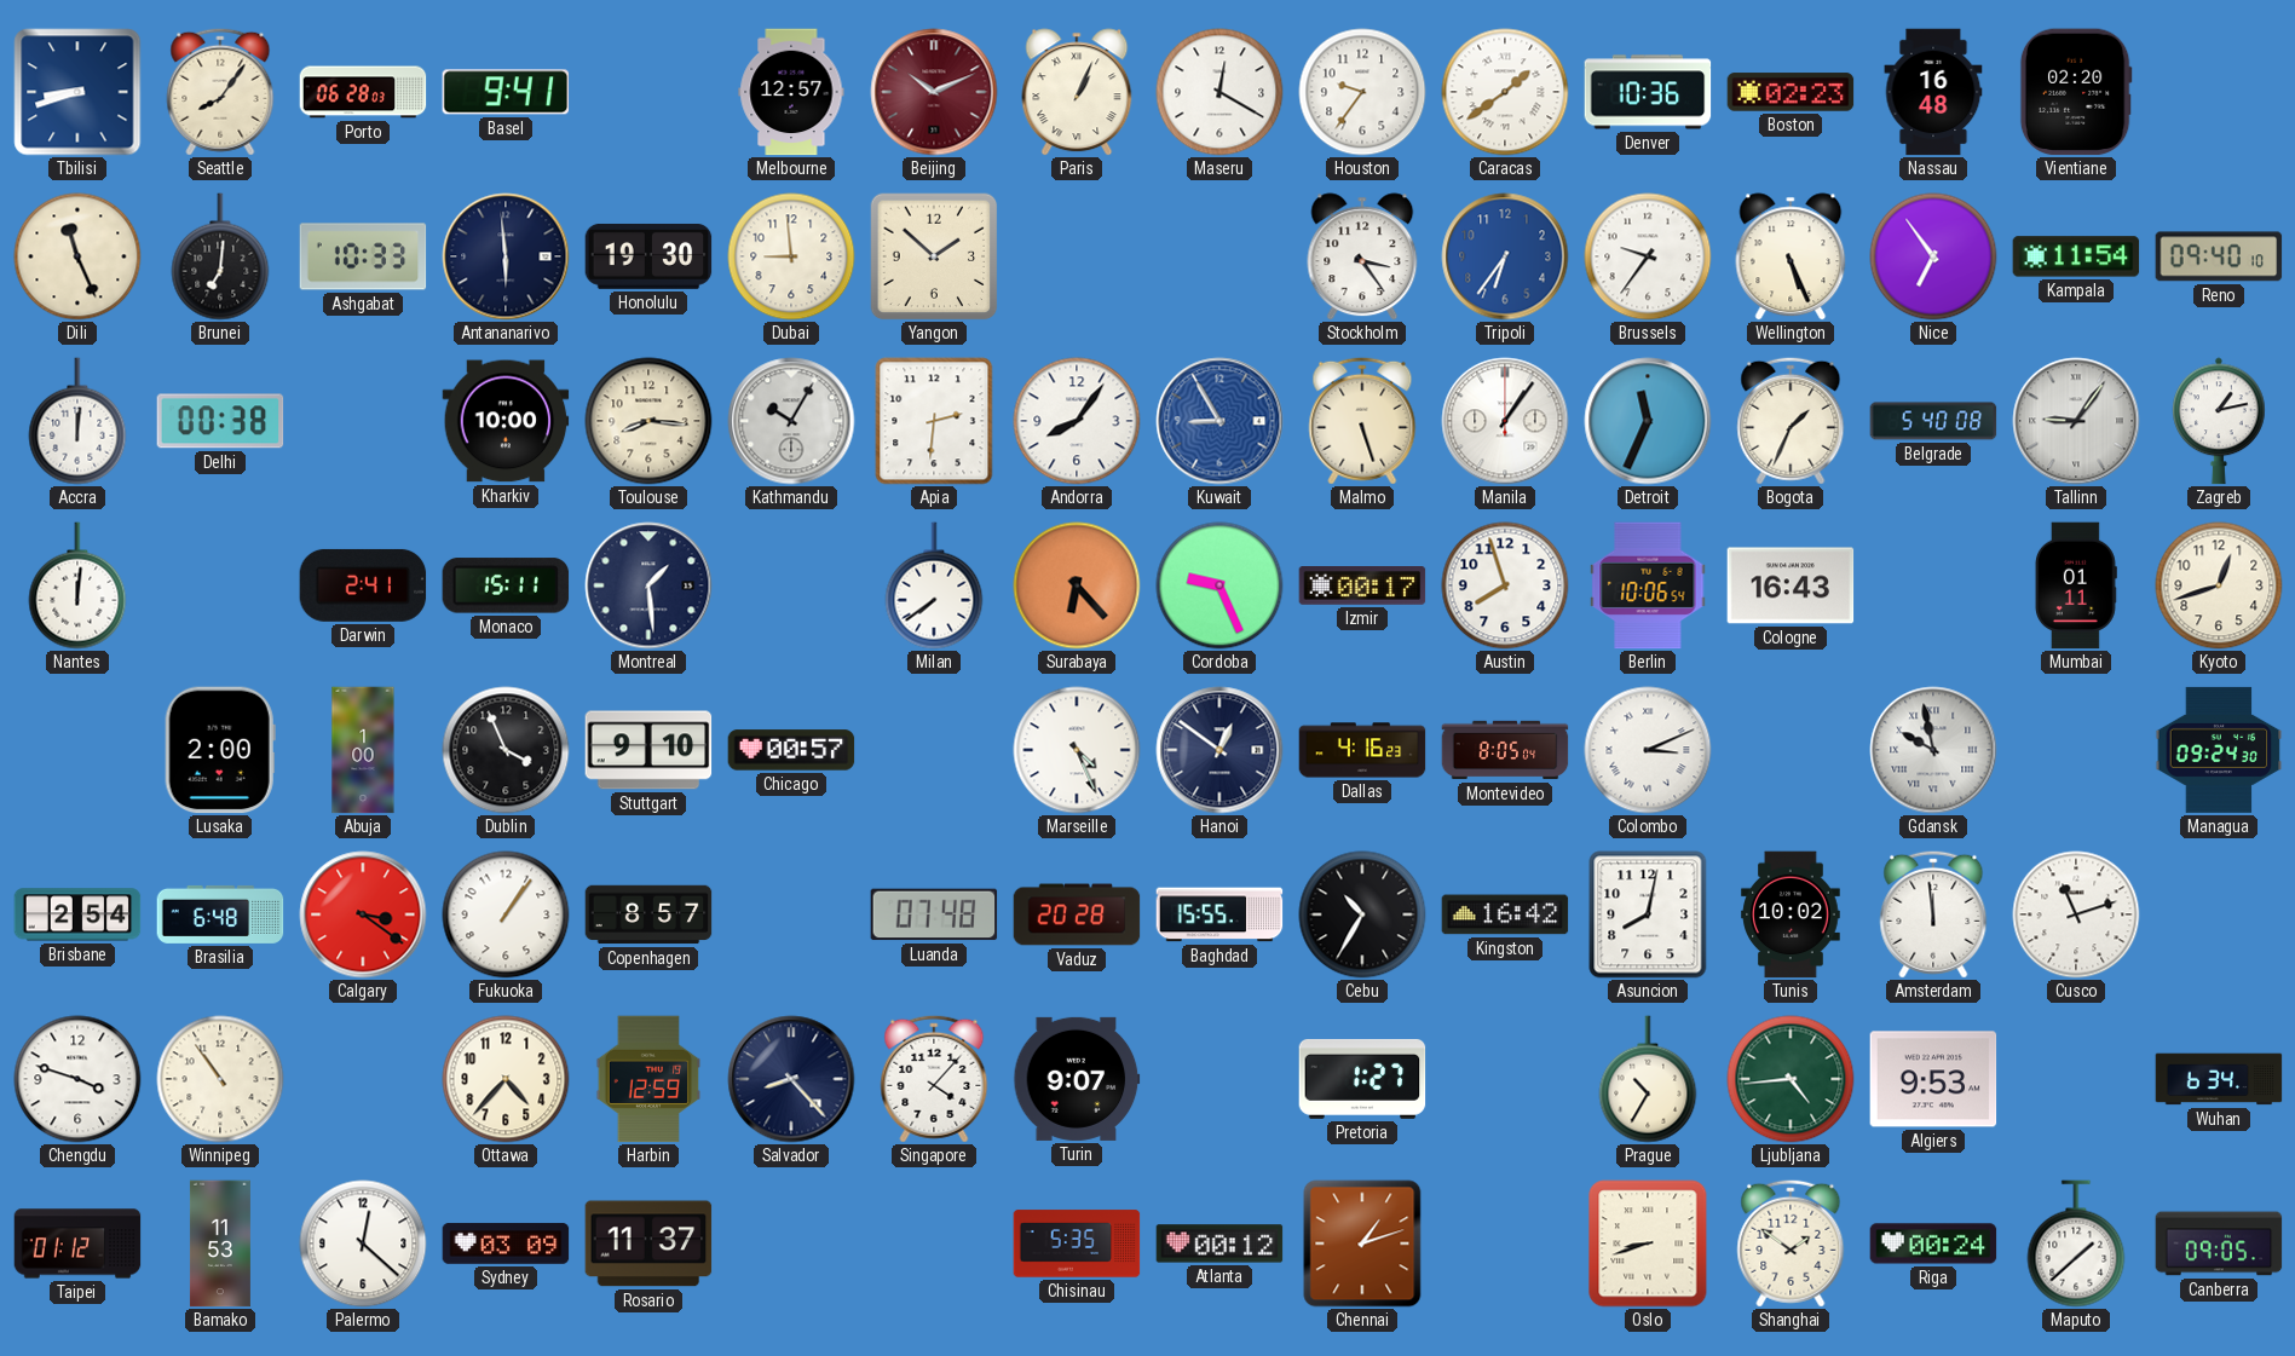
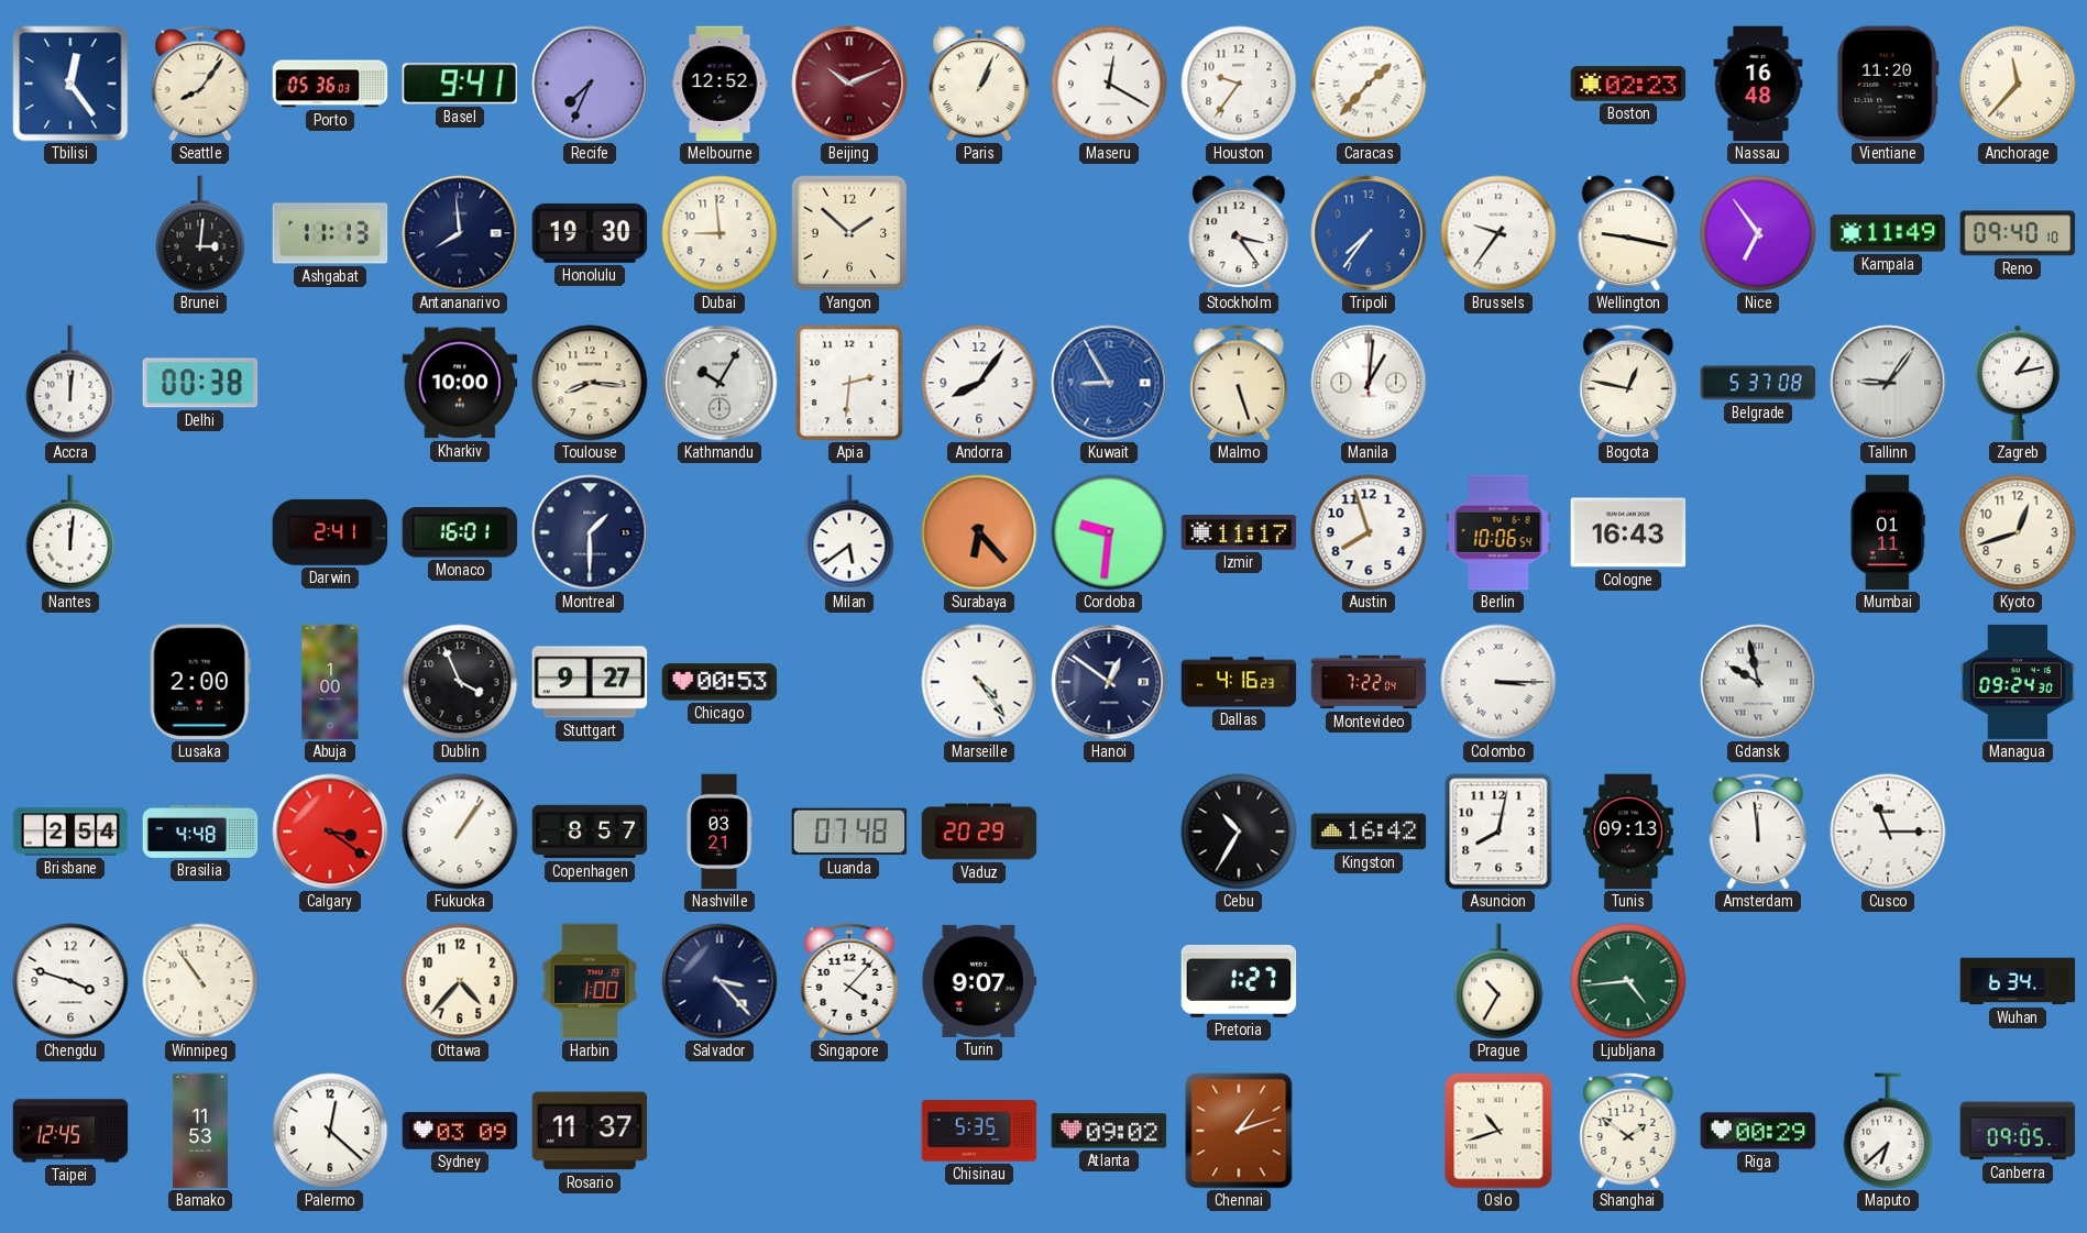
Tbilisi: 8:42 -> 12:24
Porto: 06:28 -> 05:36
Recife: none -> 7:34
Melbourne: 12:57 -> 12:52
Caracas: 1:39 -> 1:37
Denver: 10:36 -> none
Vientiane: 02:20 -> 11:20
Anchorage: none -> 11:37
Dili: 11:26 -> none
Brunei: 7:01 -> 3:01
Ashgabat: 10:33 -> 11:13
Antananarivo: 5:59 -> 7:59
Tripoli: 6:36 -> 7:36
Wellington: 5:26 -> 9:17
Kampala: 11:54 -> 11:49
Manila: 1:06 -> 1:01
Detroit: 11:34 -> none
Bogota: 1:34 -> 12:47
Belgrade: 5:40 -> 5:37
Monaco: 15:11 -> 16:01
Montreal: 1:29 -> 1:30
Milan: 7:39 -> 5:39
Cordoba: 9:26 -> 9:31
Izmir: 00:17 -> 11:17
Stuttgart: 9:10 -> 9:27
Chicago: 00:57 -> 00:53
Marseille: 4:26 -> 4:24
Montevideo: 8:05 -> 7:22
Colombo: 3:11 -> 3:15
Brasilia: 6:48 -> 4:48
Nashville: none -> 03:21
Vaduz: 20:28 -> 20:29
Baghdad: 15:55 -> none
Tunis: 10:02 -> 09:13
Cusco: 11:12 -> 11:15
Harbin: 12:59 -> 1:00
Salvador: 8:23 -> 3:23
Algiers: 9:53 -> none
Taipei: 01:12 -> 12:45
Atlanta: 00:12 -> 09:02
Oslo: 8:42 -> 10:42
Riga: 00:24 -> 00:29
Maputo: 1:38 -> 6:38
